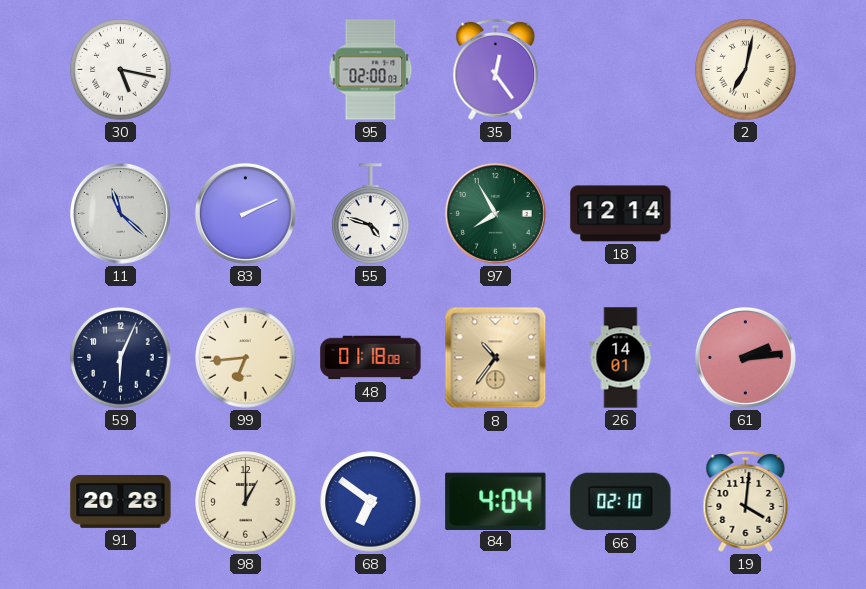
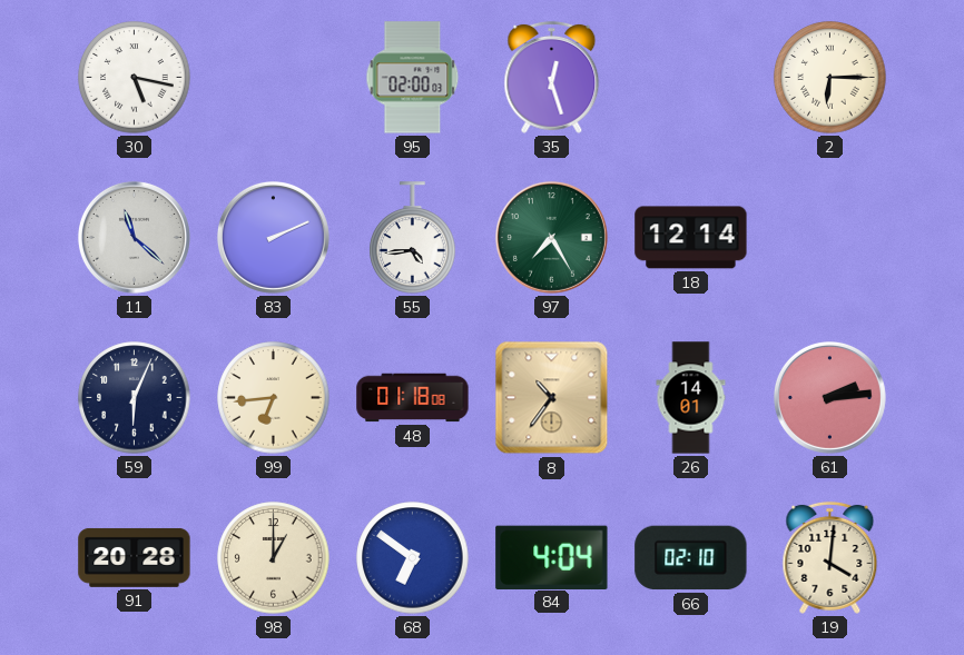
35: 12:24 -> 12:27
2: 7:02 -> 6:15
55: 4:48 -> 4:44
97: 7:55 -> 7:25
